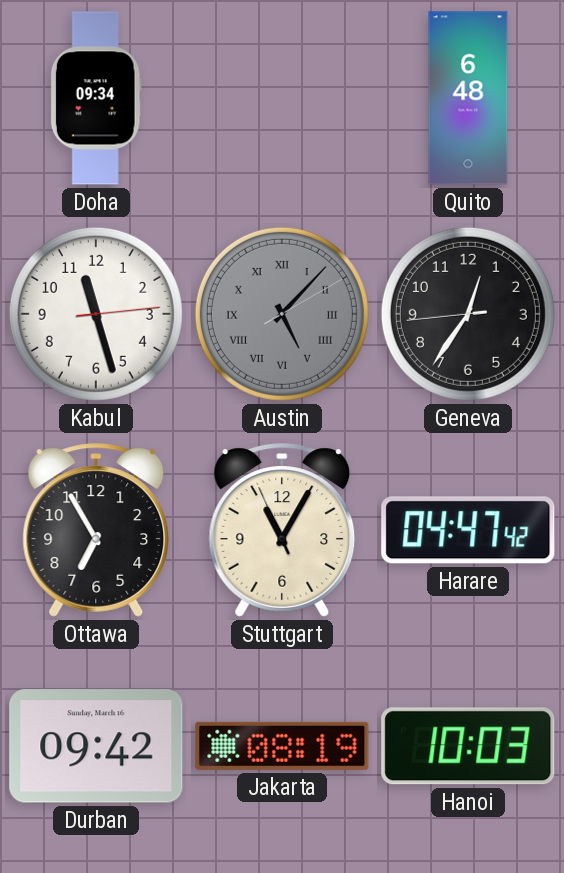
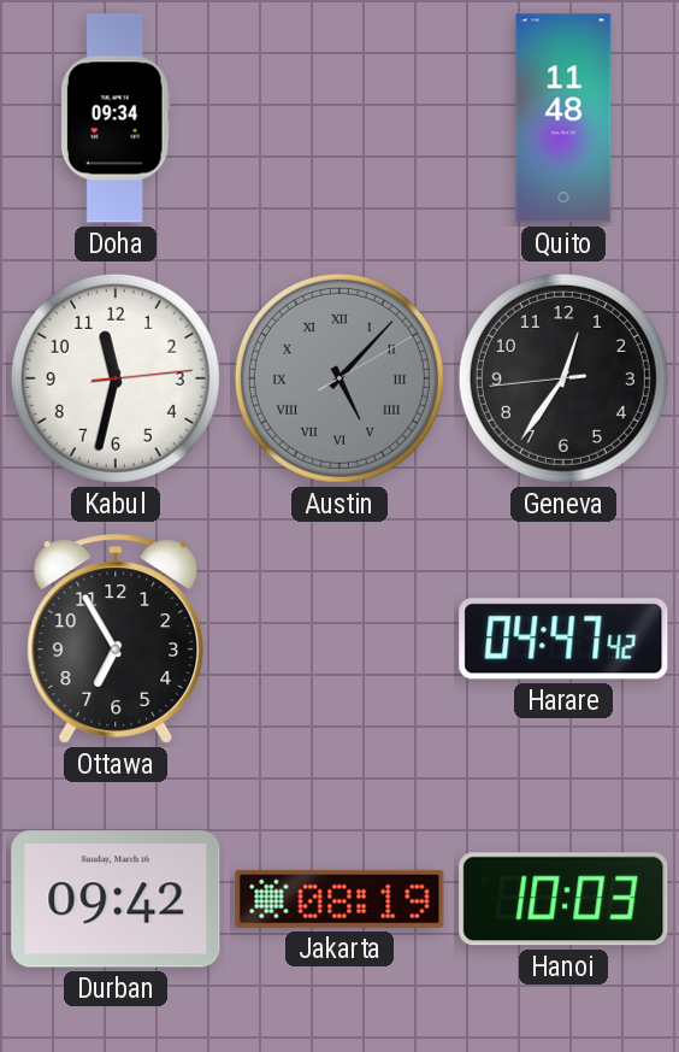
Quito: 6:48 -> 11:48
Kabul: 11:27 -> 11:32
Stuttgart: 11:04 -> none
